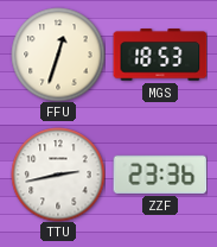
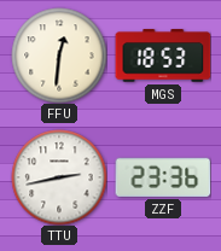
FFU: 12:33 -> 12:31
